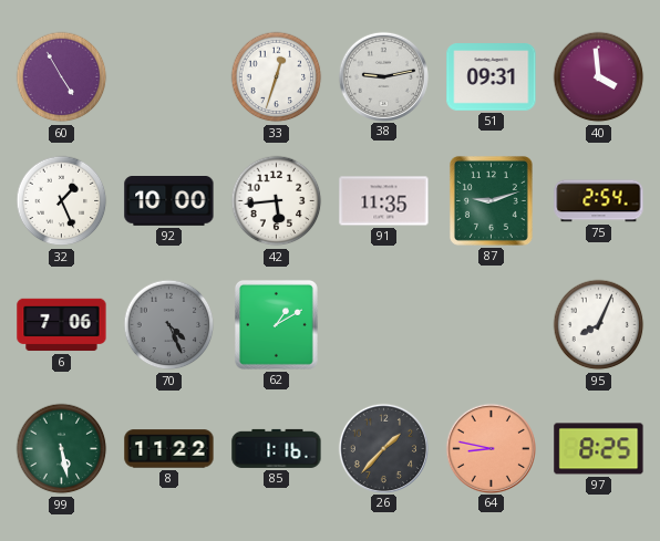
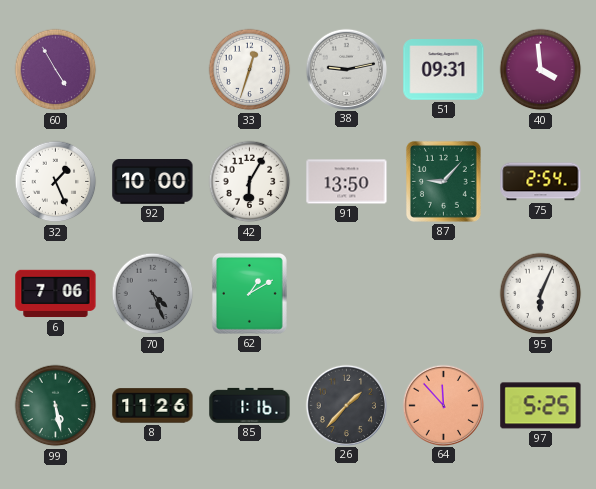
42: 5:44 -> 6:05
91: 11:35 -> 13:50
87: 9:12 -> 9:07
95: 8:04 -> 6:04
8: 11:22 -> 11:26
64: 8:47 -> 11:53
97: 8:25 -> 5:25
